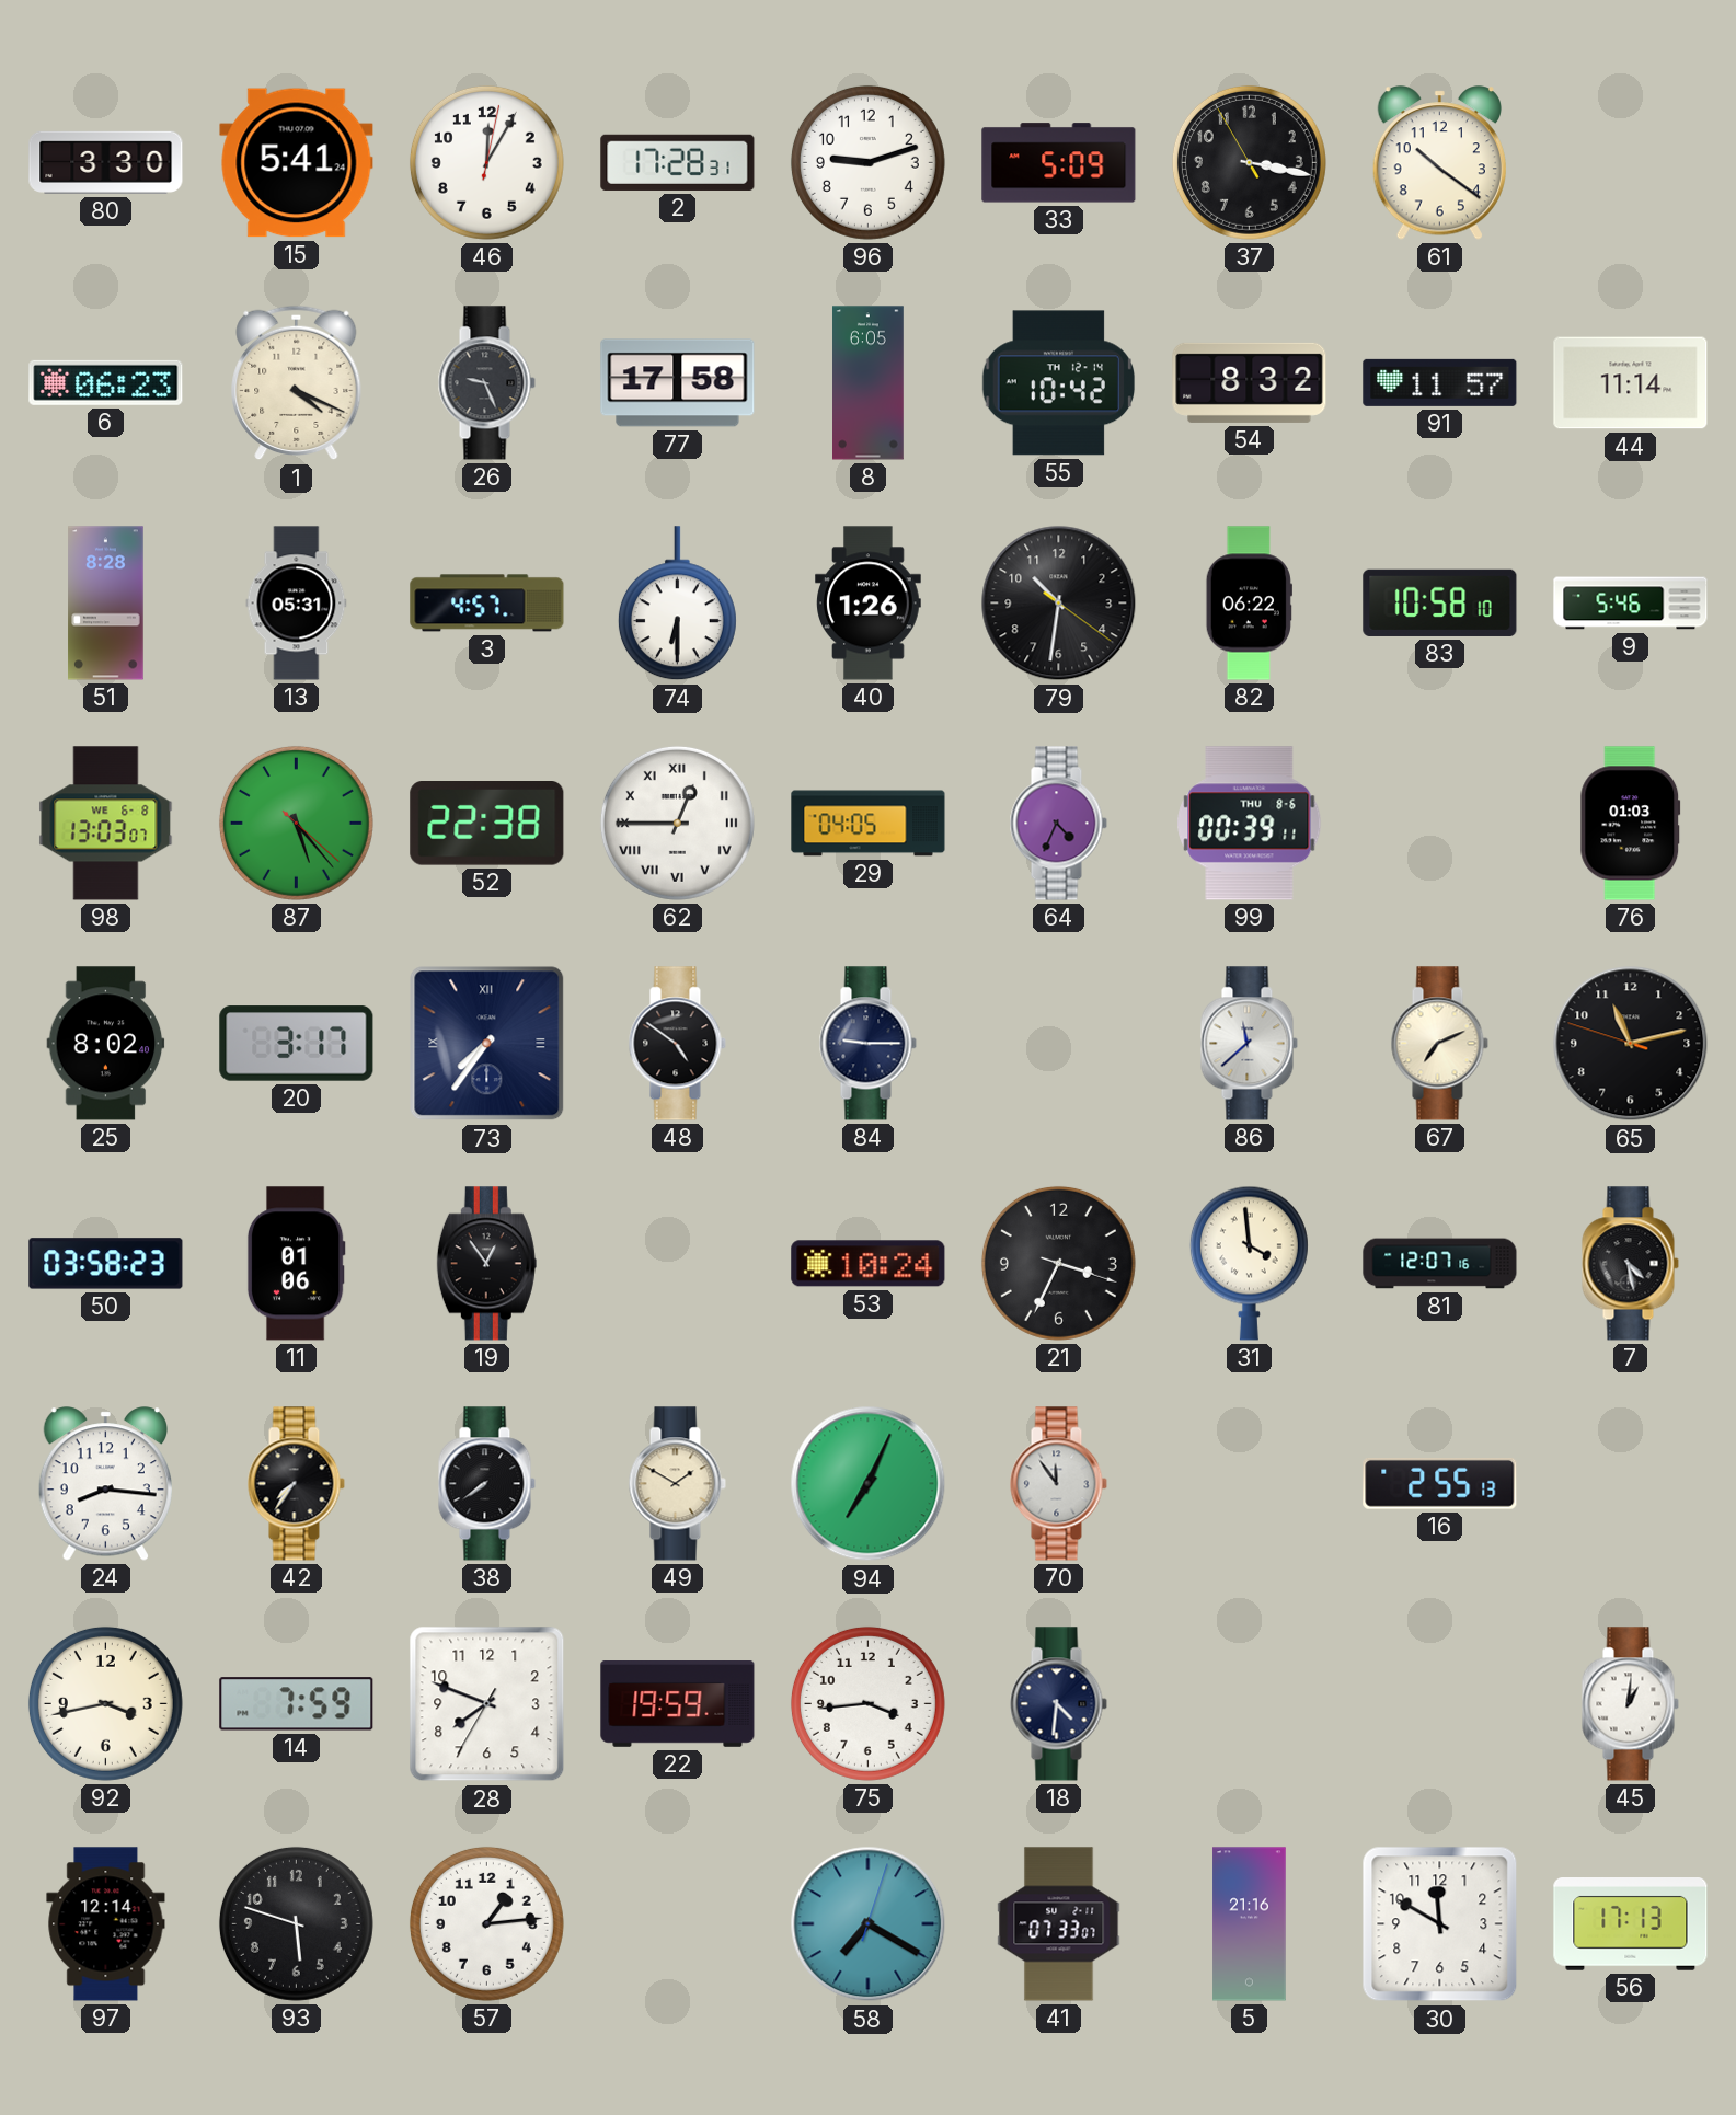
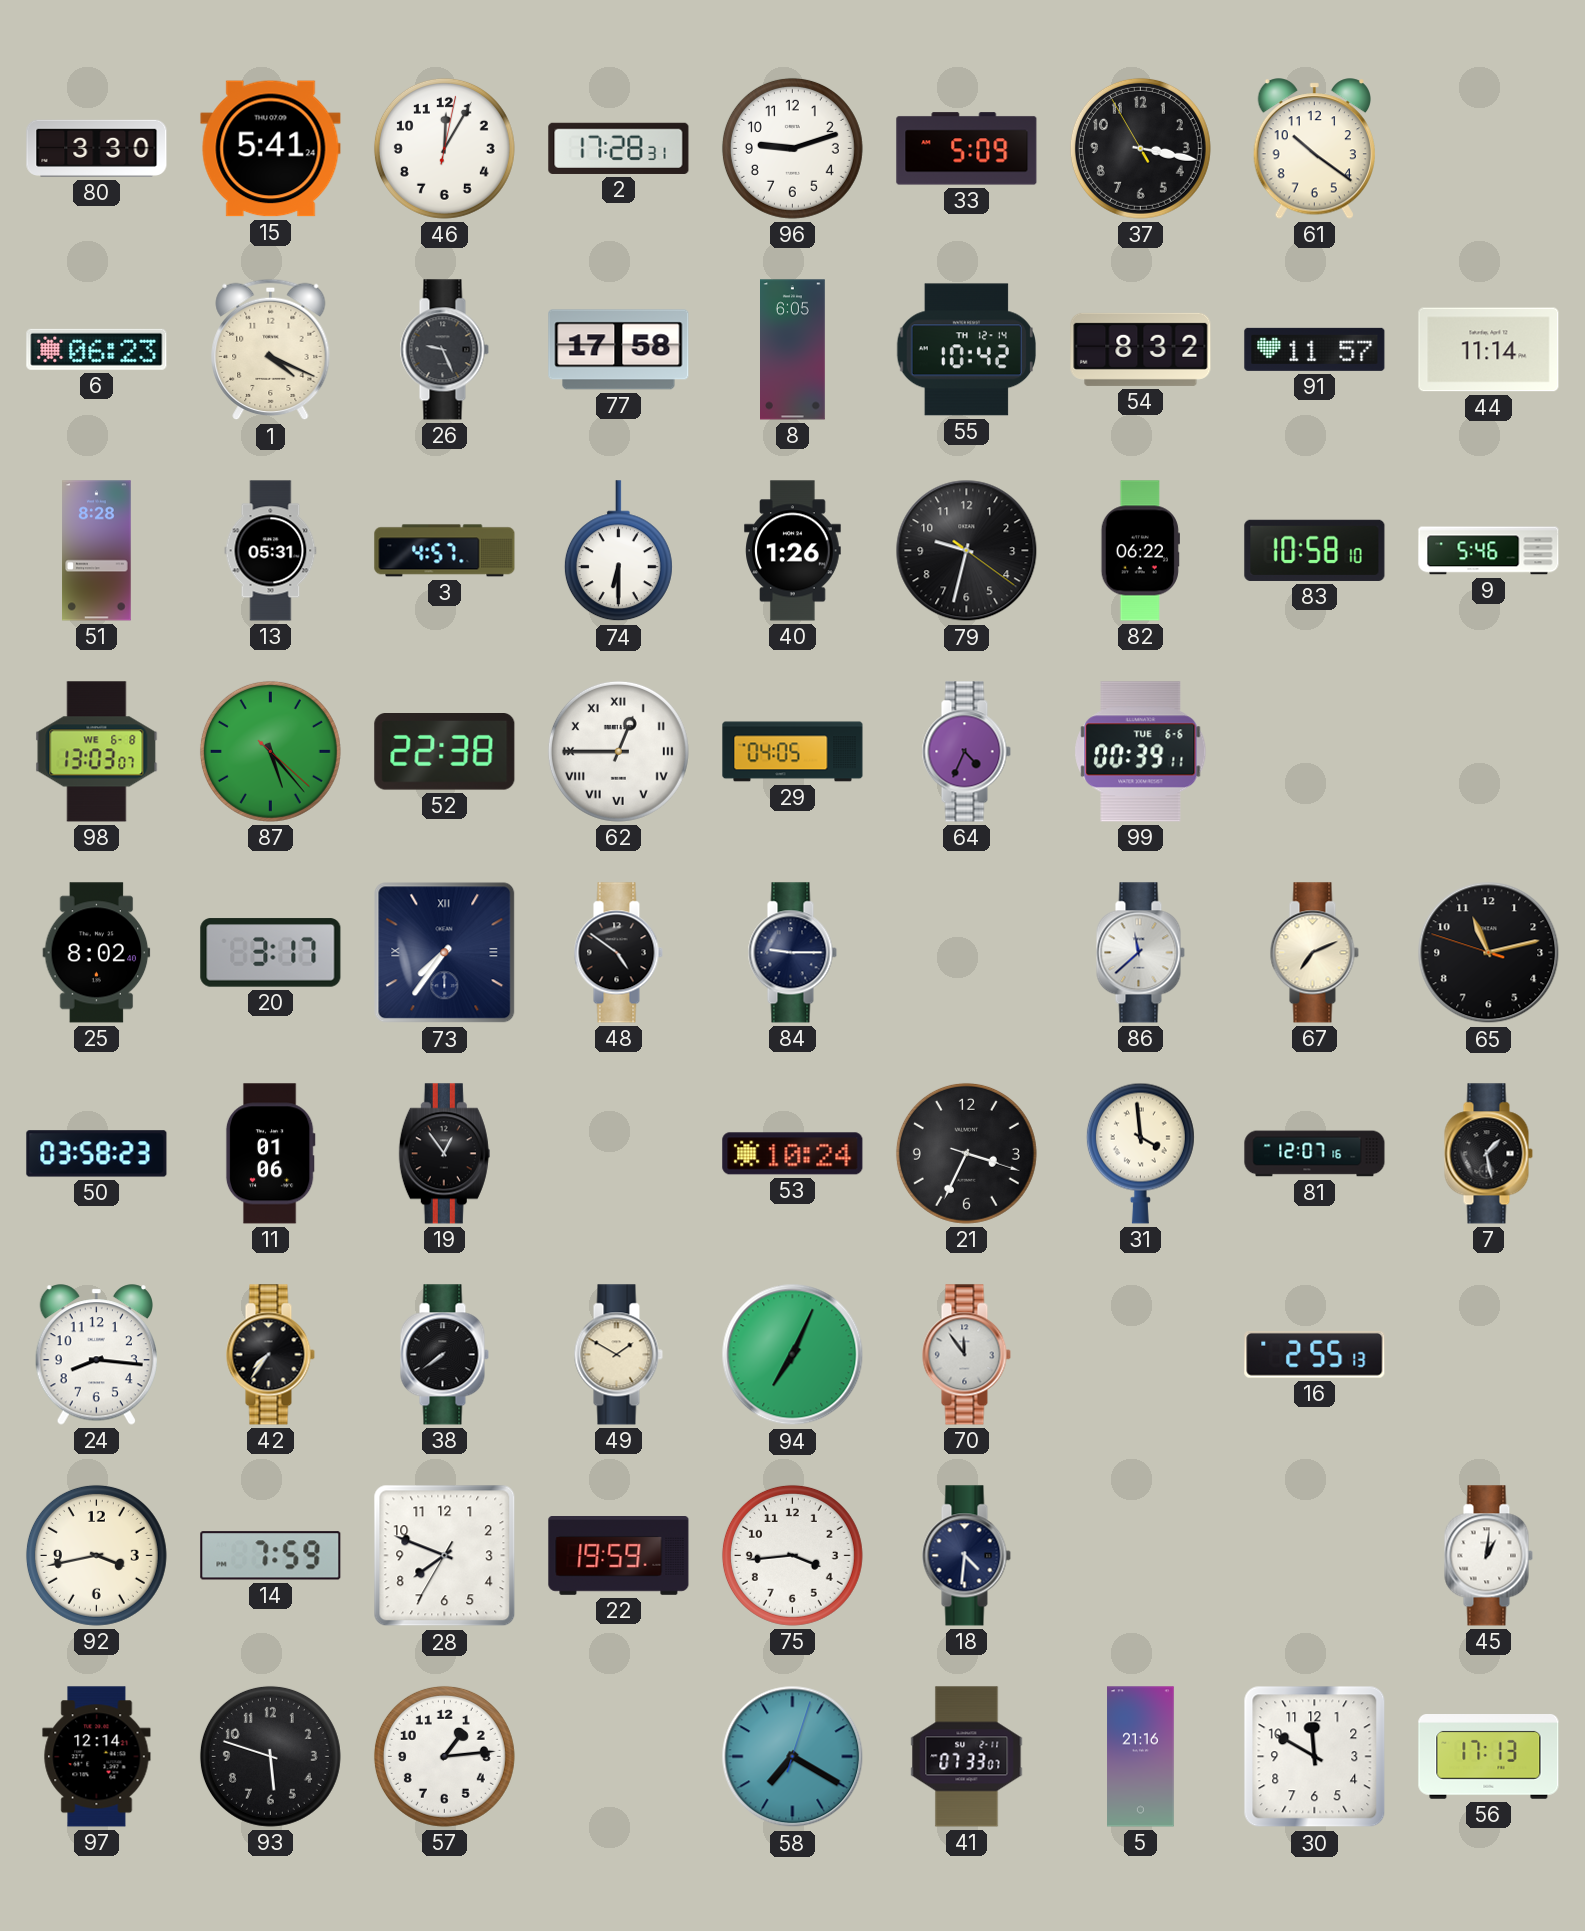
79: 10:31 -> 9:32
99 date: THU 8-6 -> TUE 6-6
76: 01:03 -> none
7: 4:28 -> 1:28
